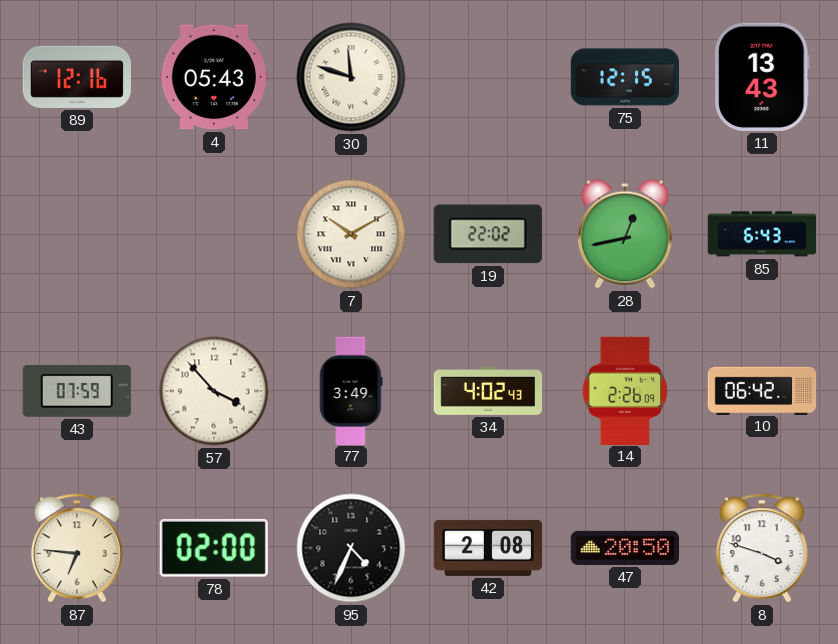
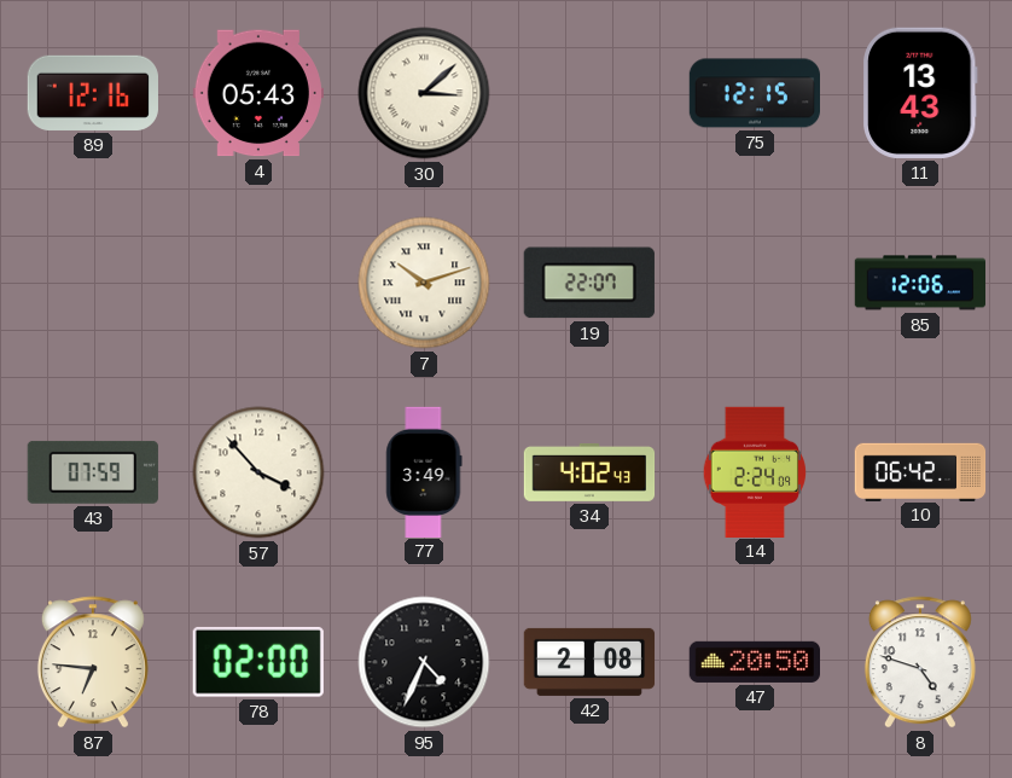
30: 11:48 -> 3:08
7: 10:10 -> 10:12
19: 22:02 -> 22:07
28: 12:43 -> none
85: 6:43 -> 12:06
14: 2:26 -> 2:24
8: 3:48 -> 4:48
